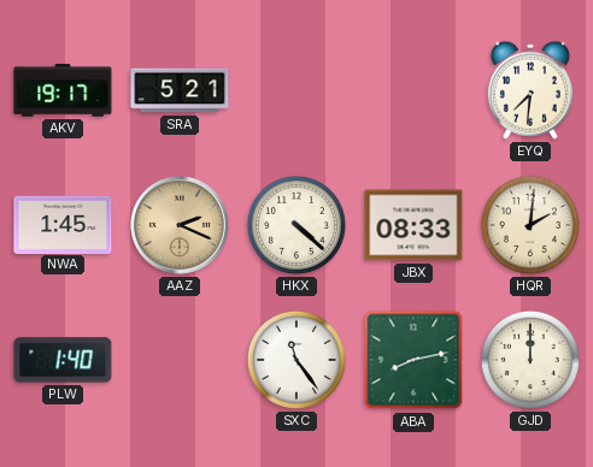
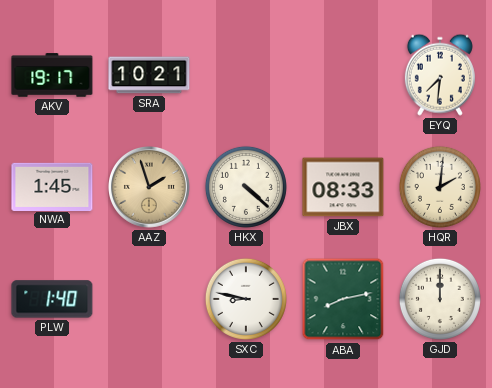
SRA: 5:21 -> 10:21
AAZ: 2:19 -> 1:57
SXC: 11:24 -> 8:47
